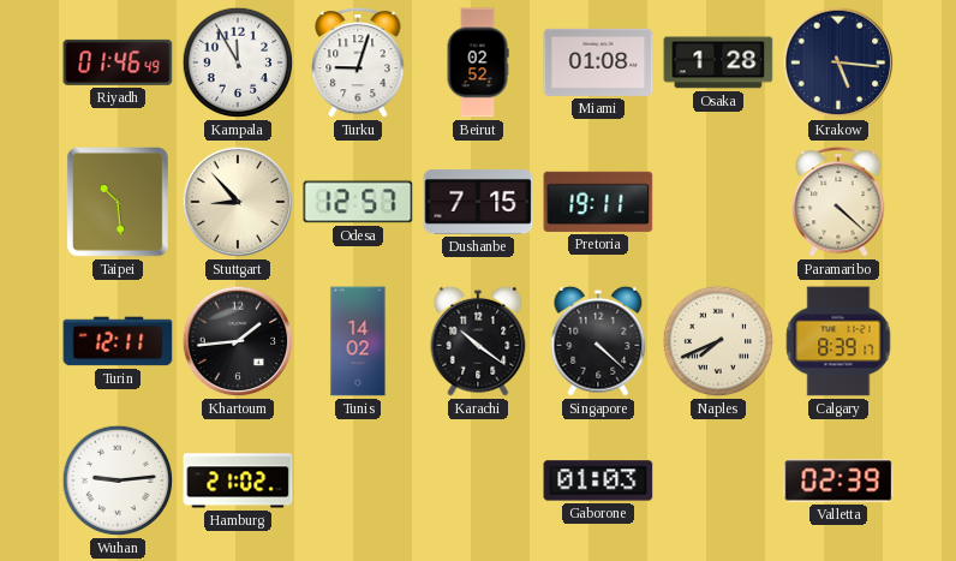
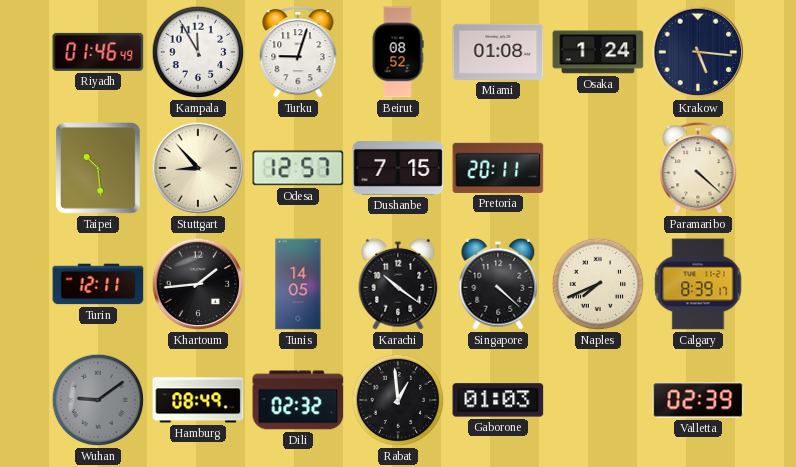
Beirut: 02:52 -> 08:52
Osaka: 1:28 -> 1:24
Pretoria: 19:11 -> 20:11
Tunis: 14:02 -> 14:05
Wuhan: 9:14 -> 9:09
Wuhan dial: white -> grey
Hamburg: 21:02 -> 08:49
Dili: none -> 02:32
Rabat: none -> 12:59
